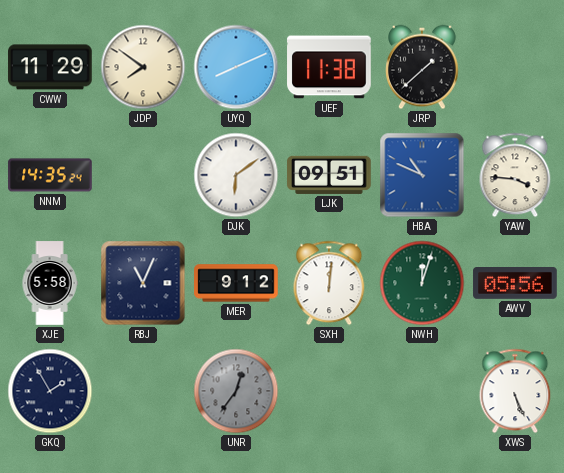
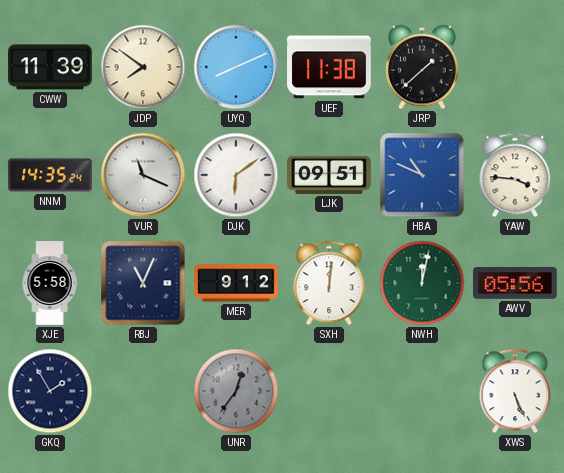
CWW: 11:29 -> 11:39
VUR: none -> 11:19
NWH: 12:03 -> 12:02
